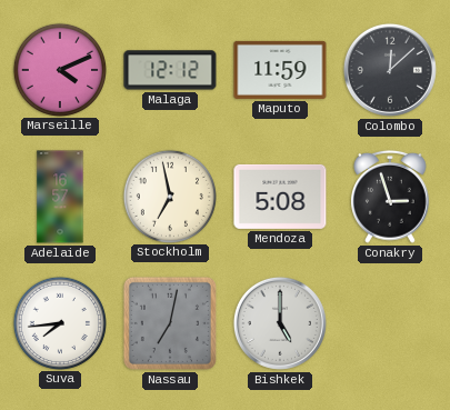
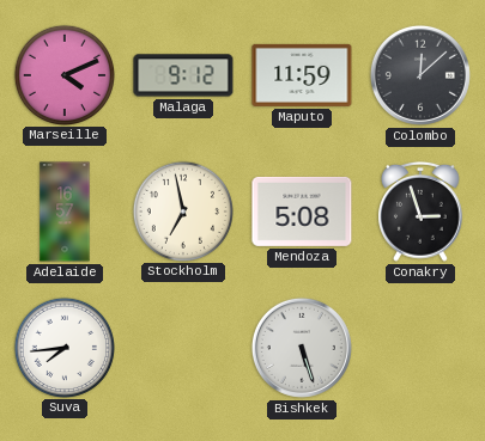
Malaga: 12:12 -> 9:12
Nassau: 7:02 -> none
Bishkek: 5:00 -> 5:27
